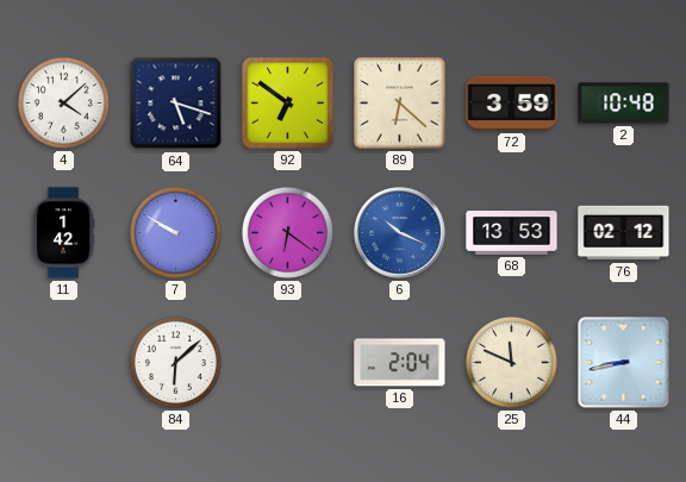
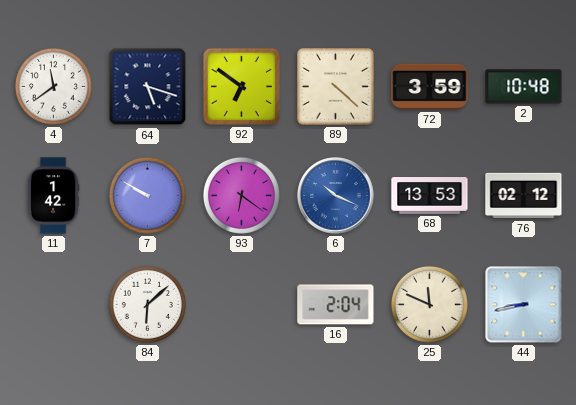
4: 4:08 -> 11:39
89: 6:22 -> 4:22
